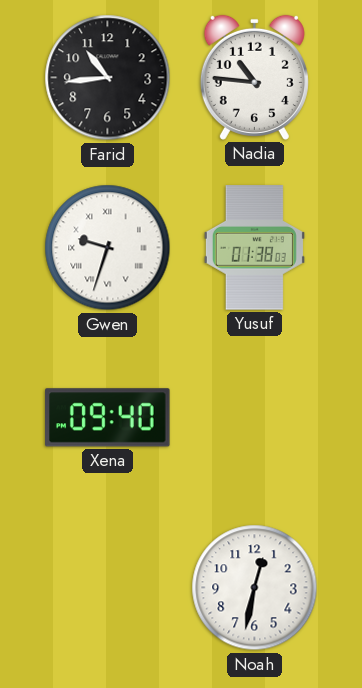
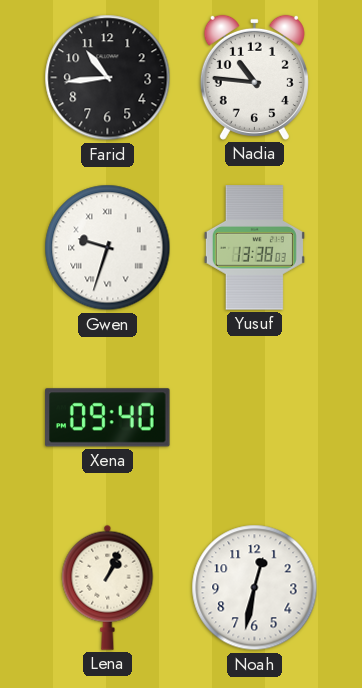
Yusuf: 01:38 -> 13:38
Lena: none -> 1:04
